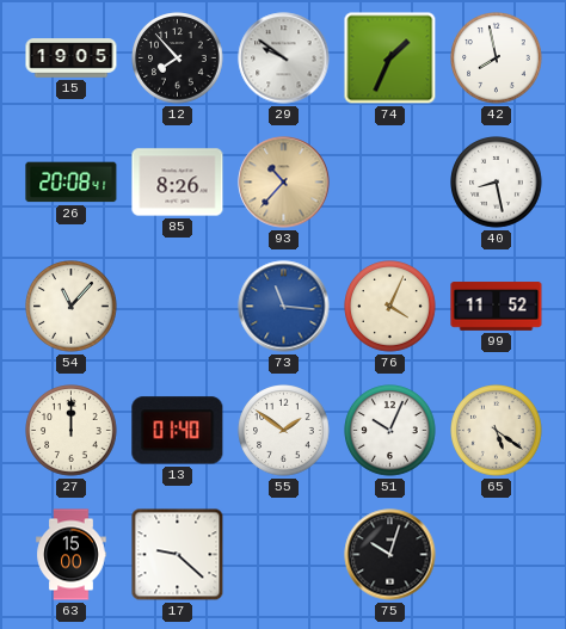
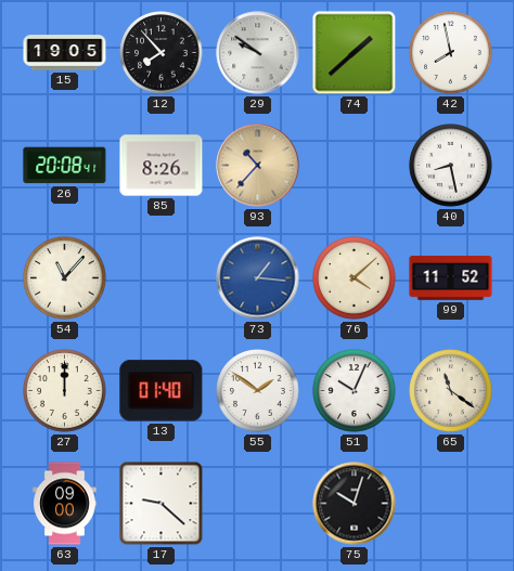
74: 1:34 -> 1:38
73: 11:16 -> 1:16
76: 4:04 -> 4:08
65: 5:21 -> 11:21
63: 15:00 -> 09:00
